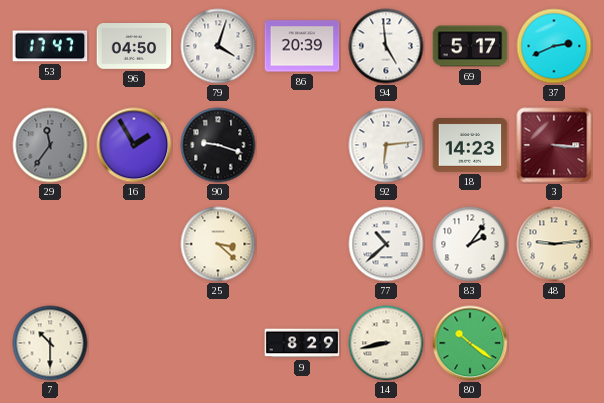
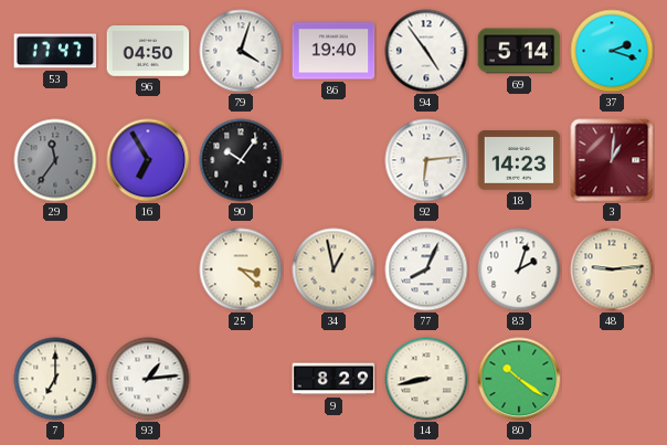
86: 20:39 -> 19:40
94: 4:59 -> 4:54
69: 5:17 -> 5:14
37: 2:41 -> 2:18
16: 1:55 -> 6:55
90: 9:18 -> 10:06
3: 3:16 -> 1:01
34: none -> 12:58
77: 10:38 -> 8:04
83: 2:06 -> 2:03
7: 10:30 -> 7:00
93: none -> 1:14
